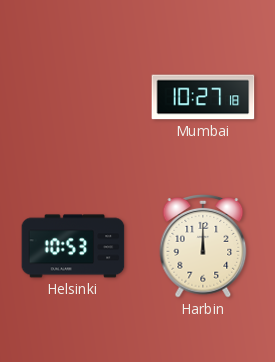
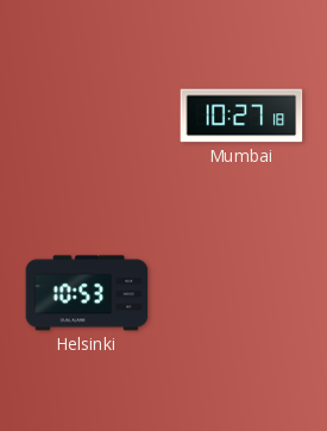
Harbin: 12:00 -> none
